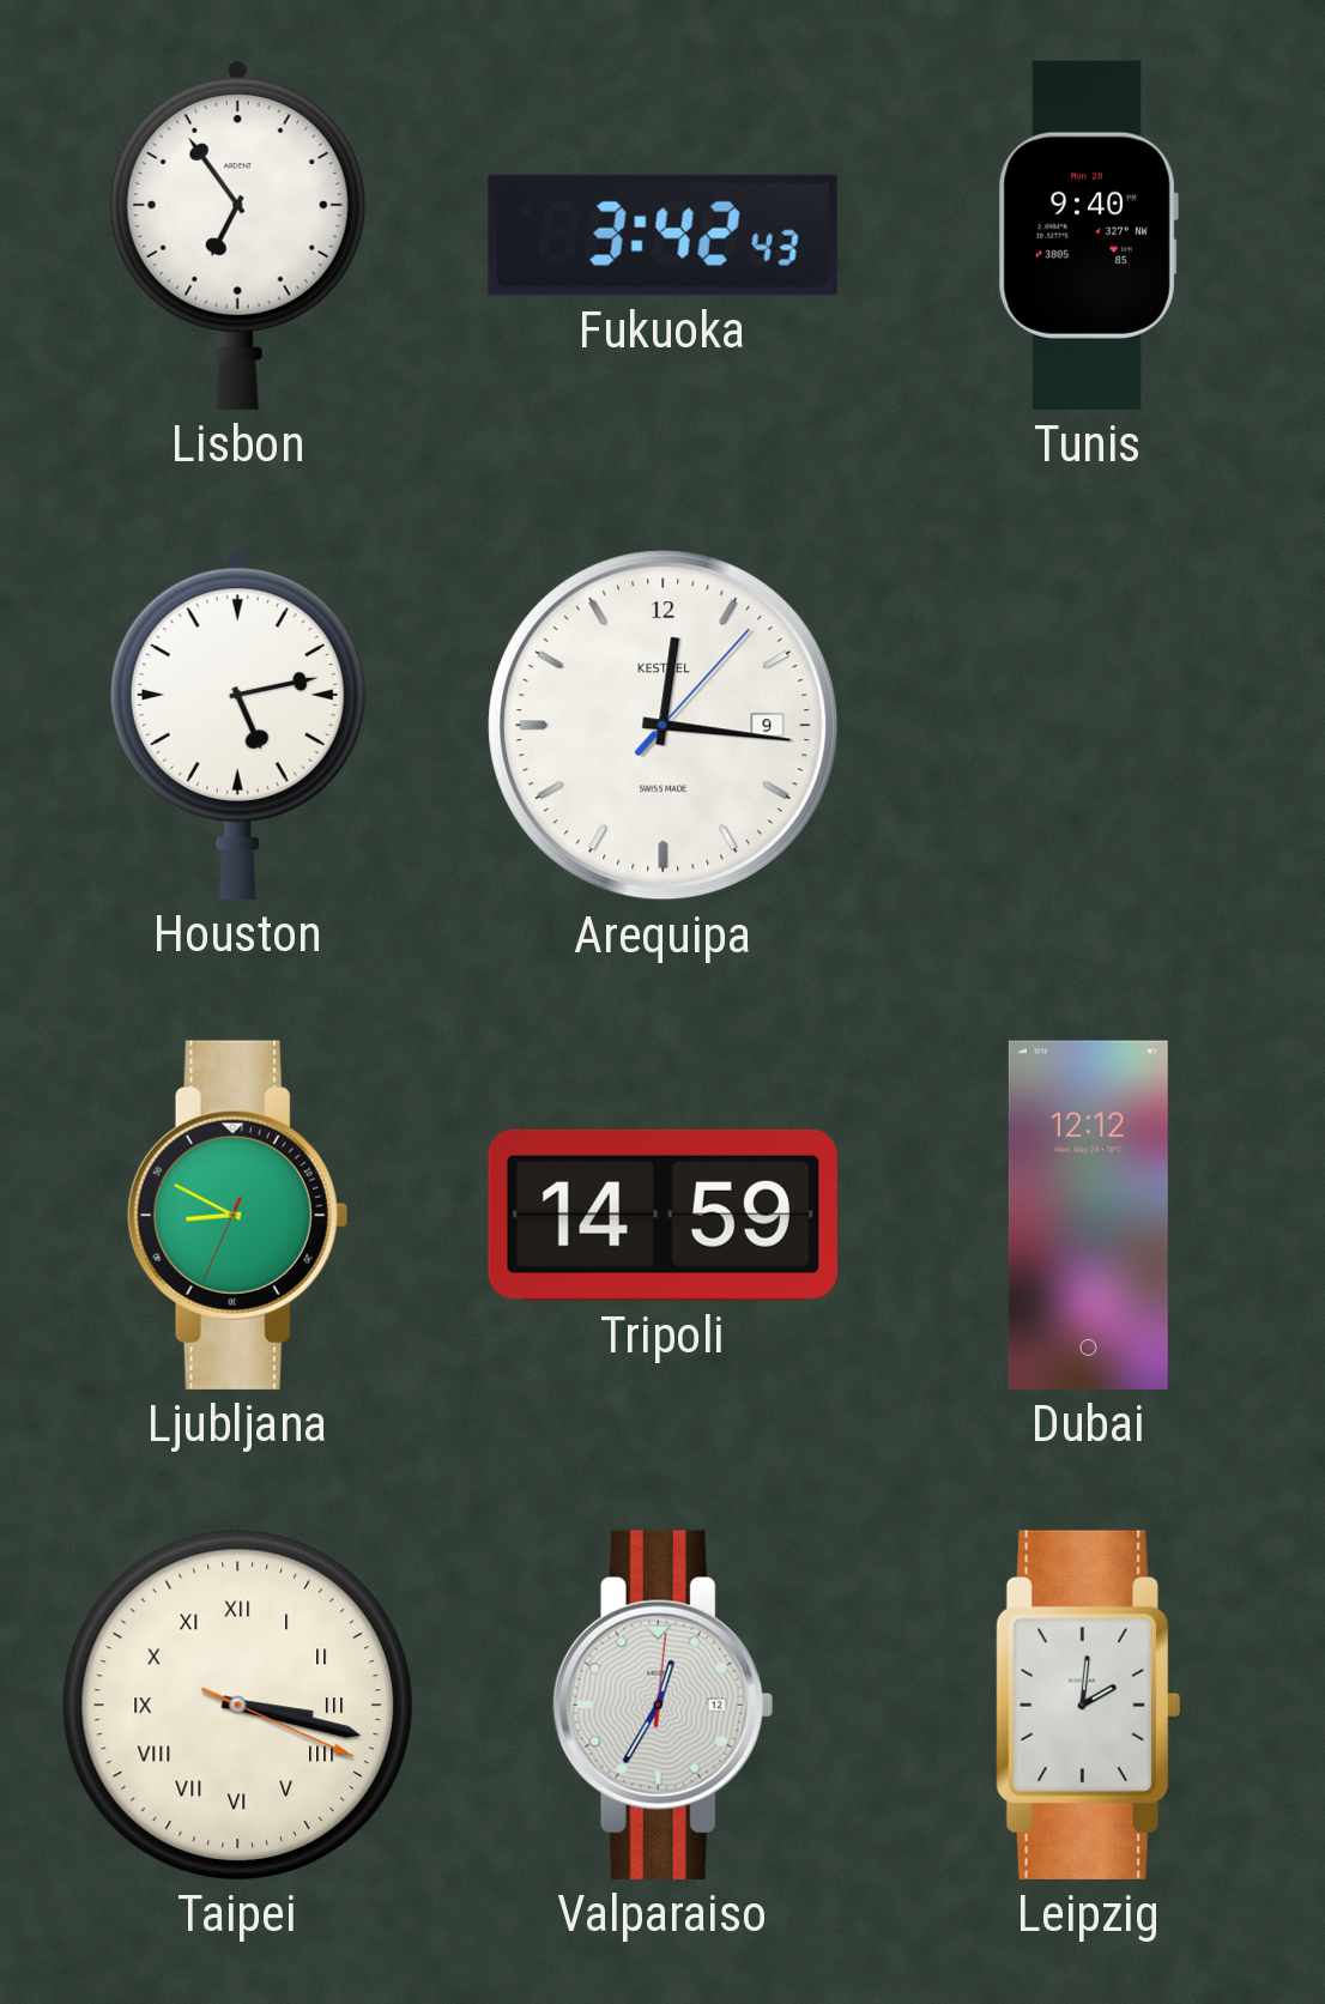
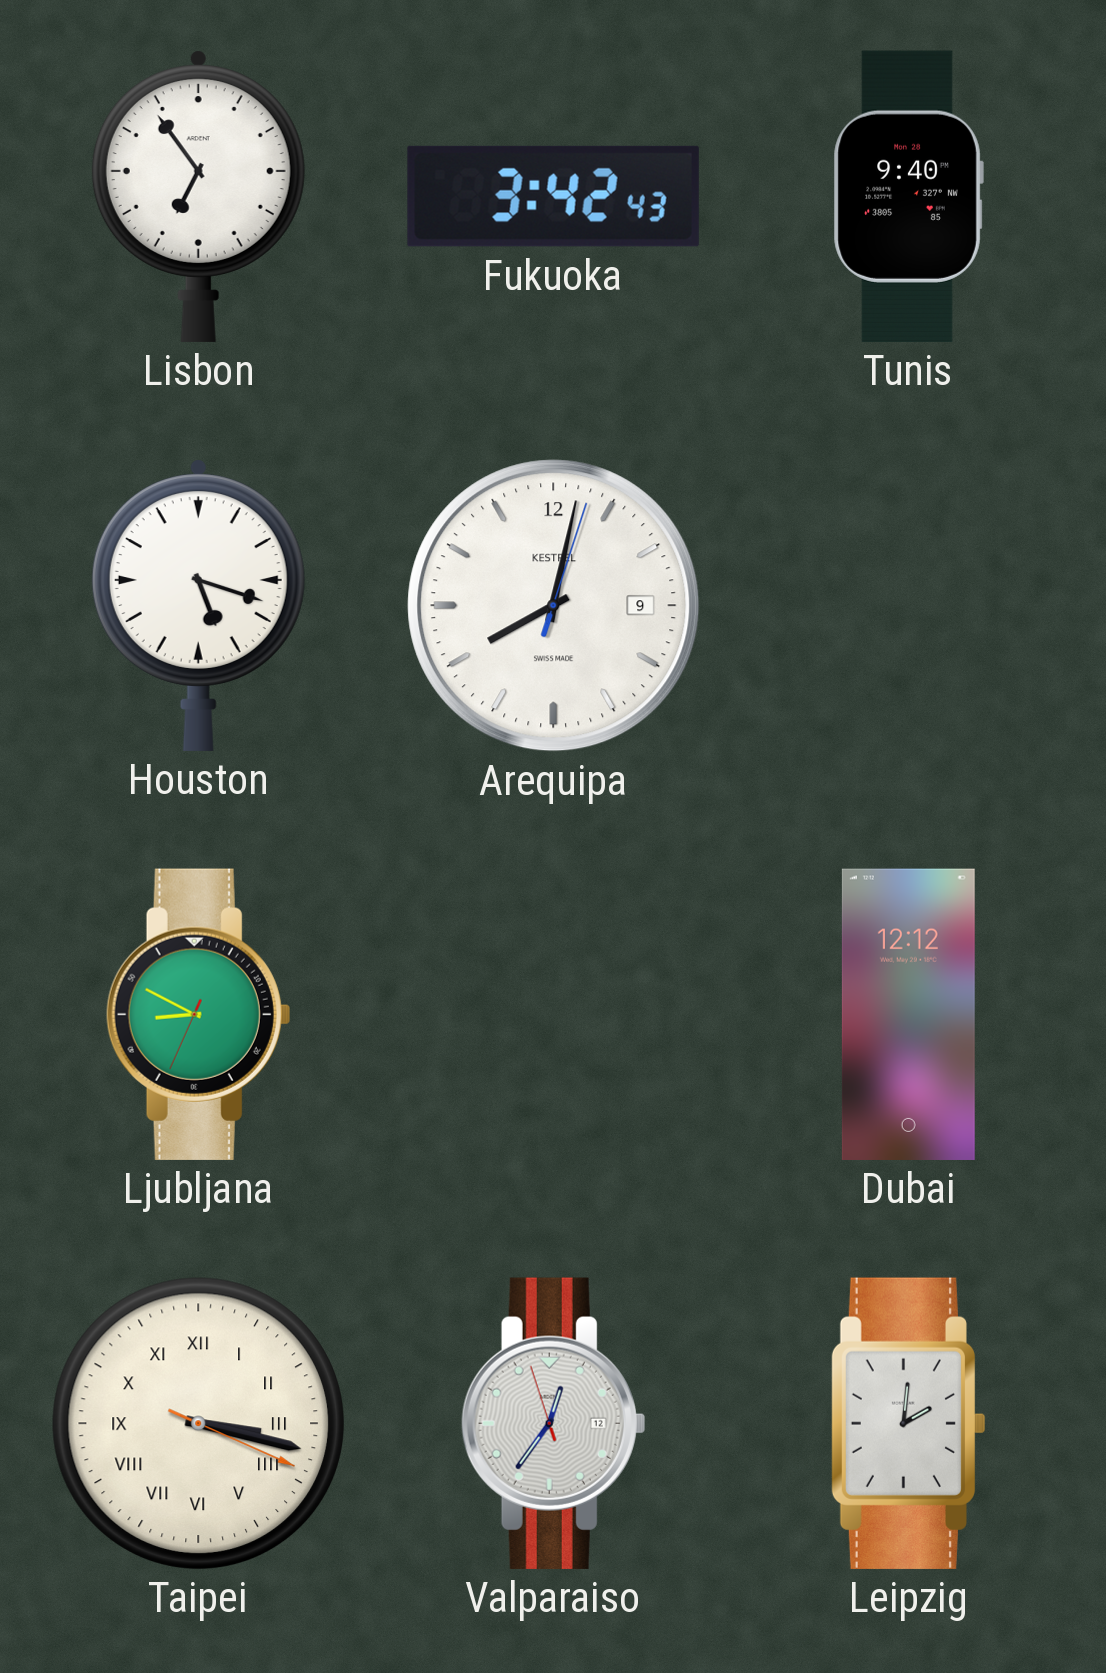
Houston: 5:13 -> 5:18
Arequipa: 12:16 -> 8:02
Tripoli: 14:59 -> none
Valparaiso: 12:35:01 -> 12:35:57
